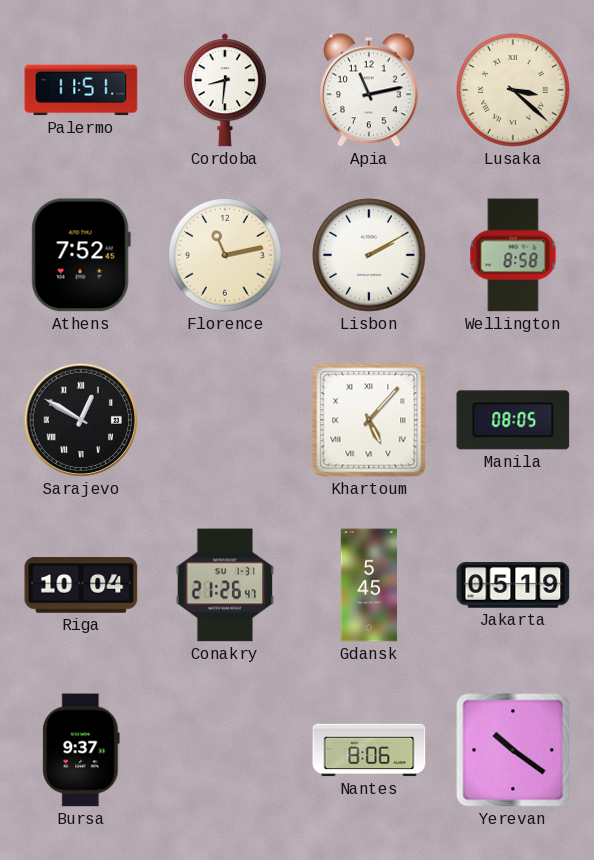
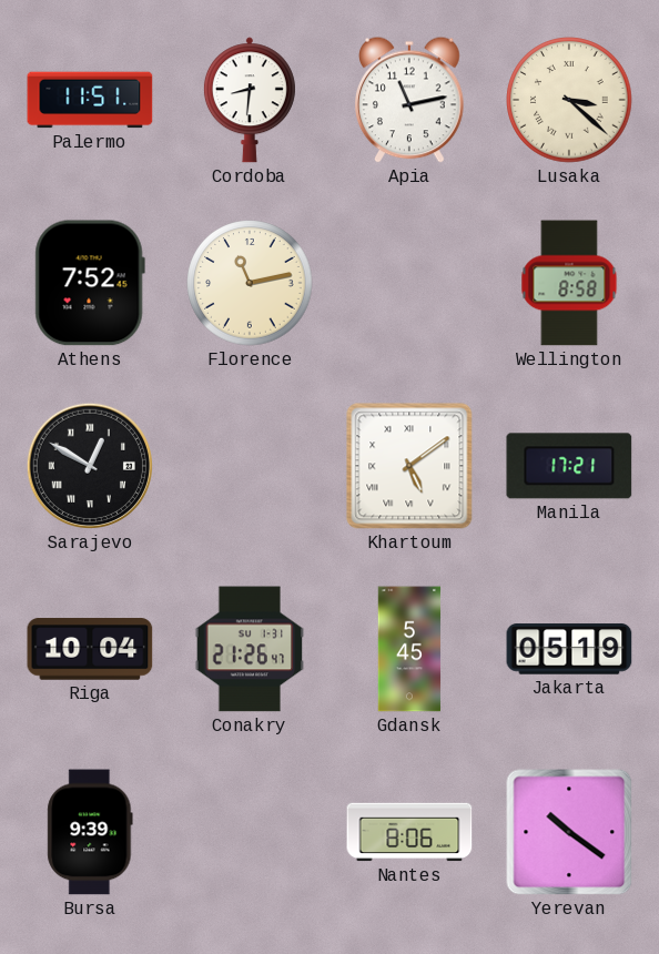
Lisbon: 2:10 -> none
Khartoum: 5:07 -> 5:09
Manila: 08:05 -> 17:21
Bursa: 9:37 -> 9:39
